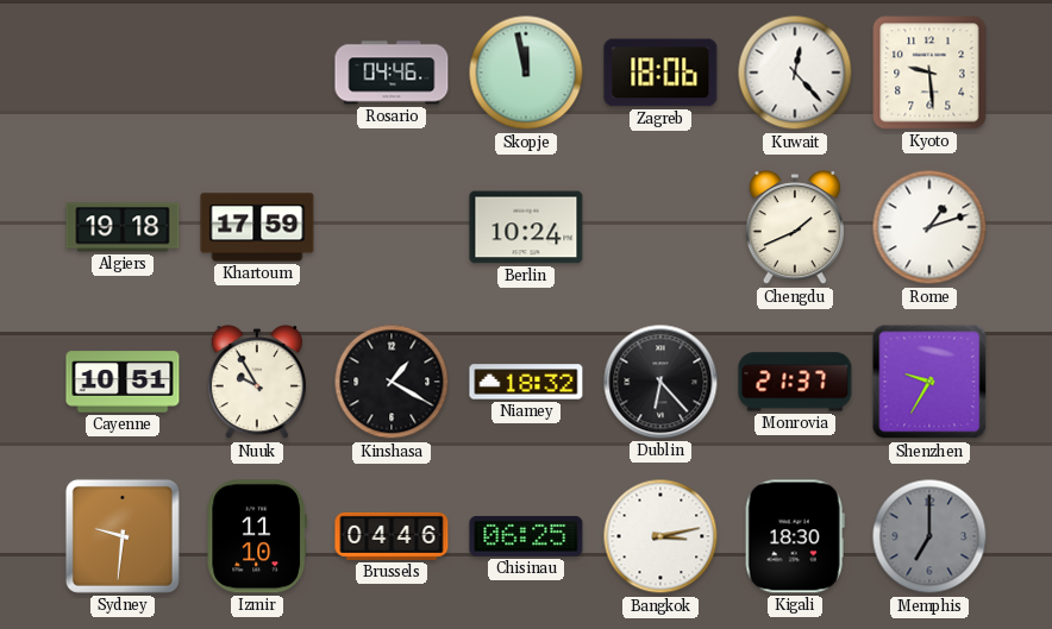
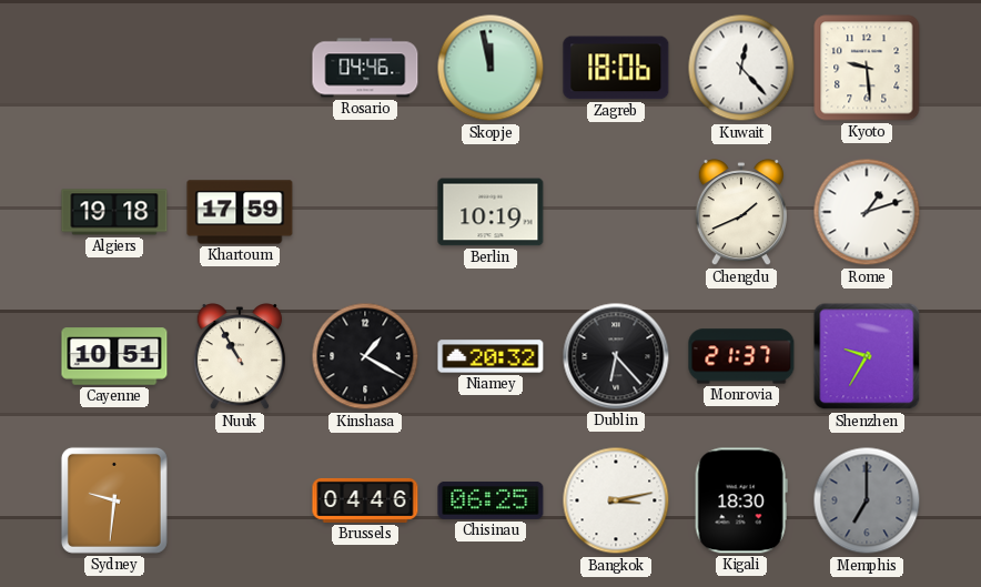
Berlin: 10:24 -> 10:19
Nuuk: 9:55 -> 10:55
Niamey: 18:32 -> 20:32
Izmir: 11:10 -> none
